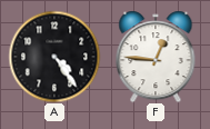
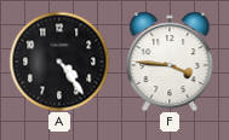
F: 12:46 -> 3:46
